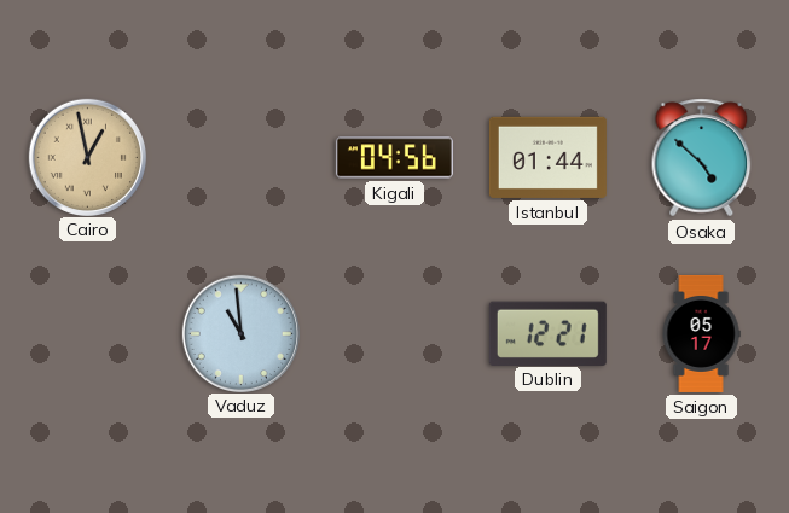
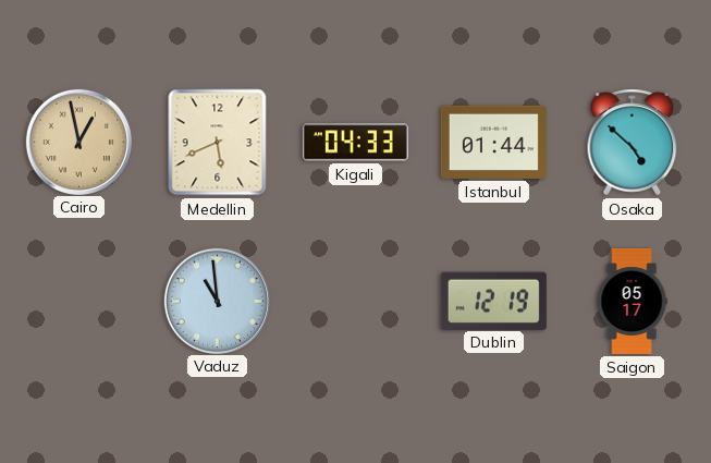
Medellin: none -> 5:41
Kigali: 04:56 -> 04:33
Dublin: 12:21 -> 12:19
